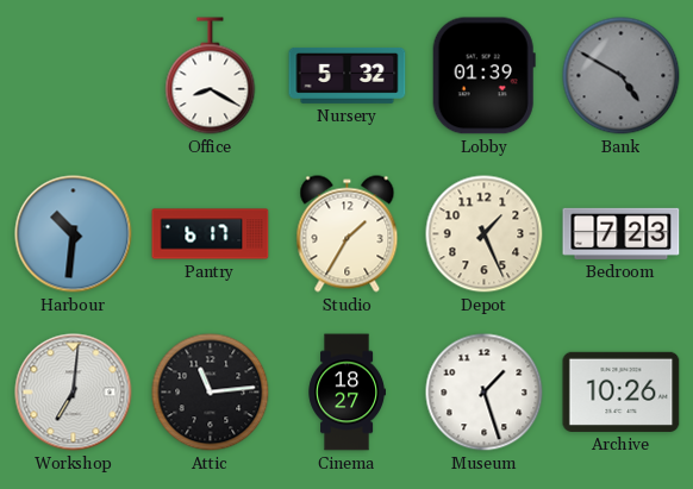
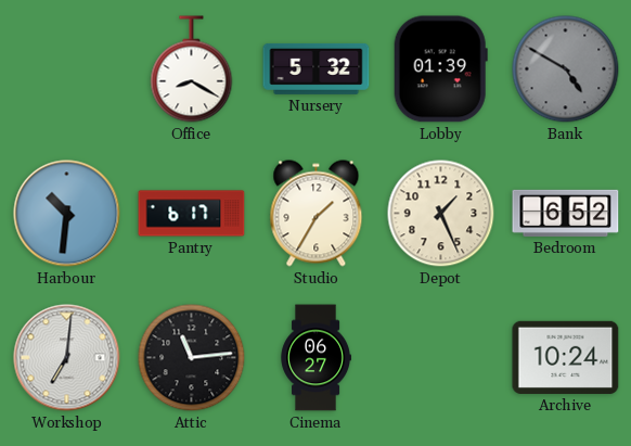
Bedroom: 7:23 -> 6:52
Cinema: 18:27 -> 06:27
Museum: 1:27 -> none
Archive: 10:26 -> 10:24
